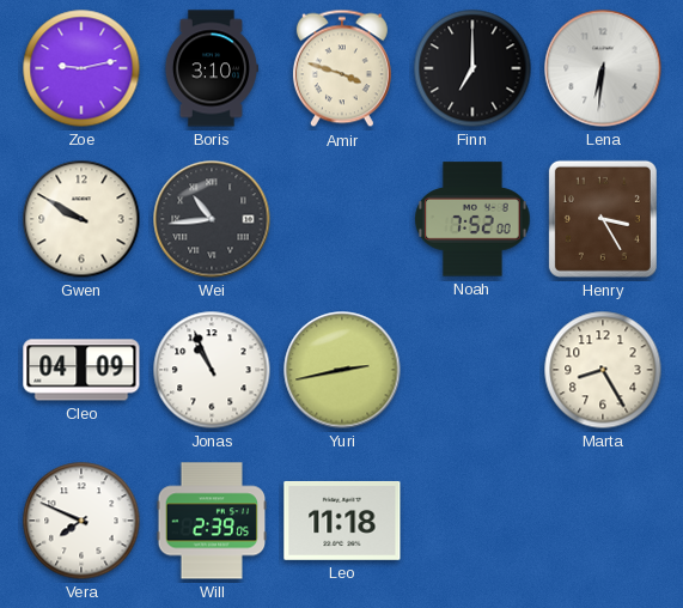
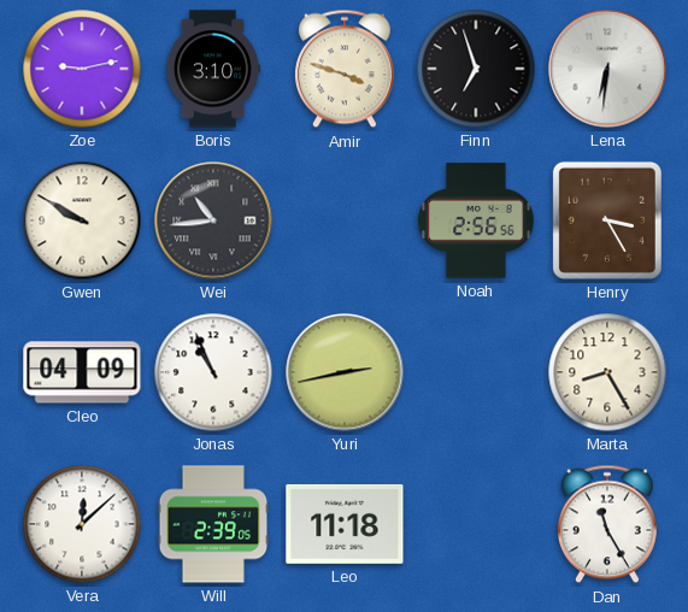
Finn: 7:00 -> 6:57
Noah: 7:52 -> 2:56
Vera: 7:49 -> 12:08
Dan: none -> 11:25
